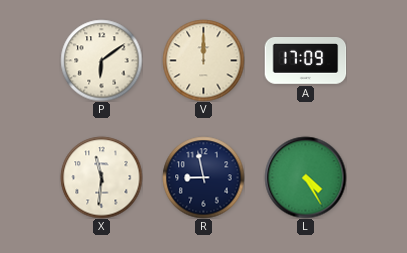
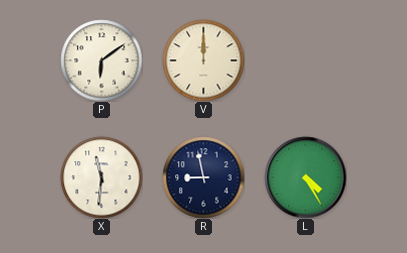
A: 17:09 -> none
